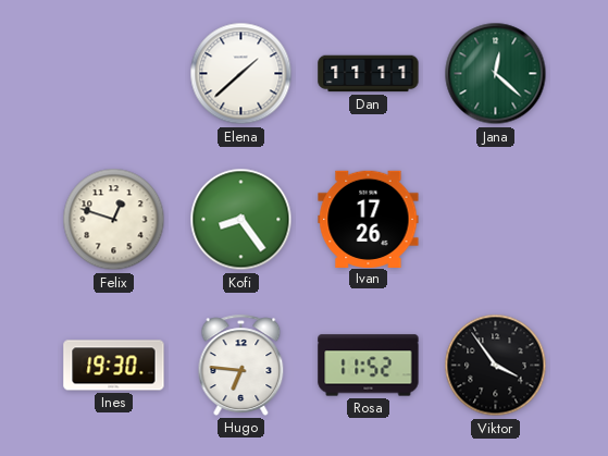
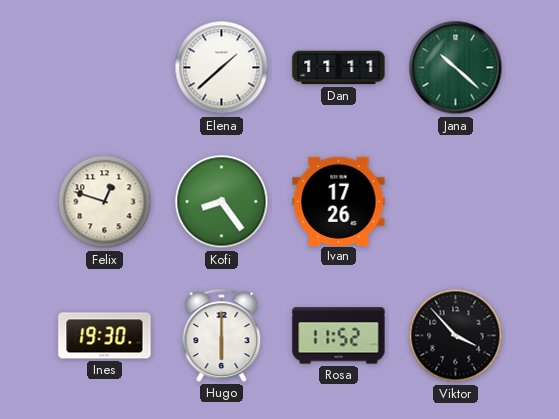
Jana: 12:22 -> 10:22
Hugo: 6:46 -> 6:00
Viktor: 3:54 -> 3:53
